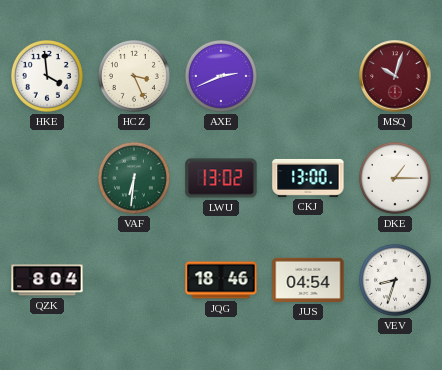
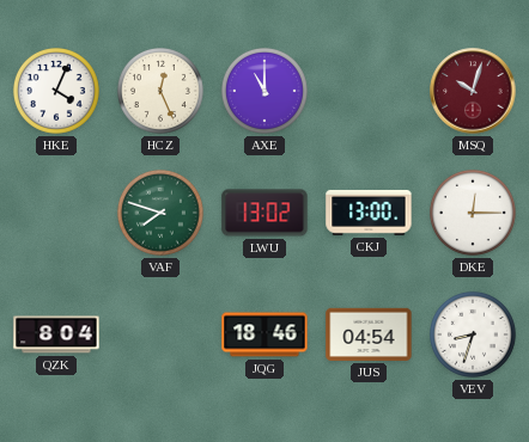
HKE: 3:59 -> 4:04
HCZ: 3:26 -> 12:26
AXE: 2:41 -> 11:00
VAF: 6:31 -> 7:48
DKE: 1:15 -> 12:15
